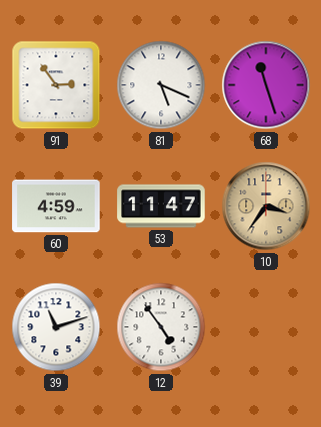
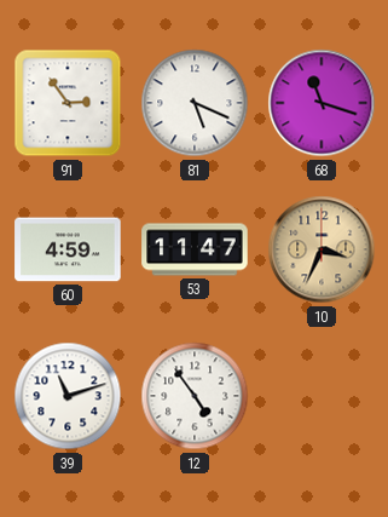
68: 11:27 -> 11:18
10: 3:36 -> 3:34
